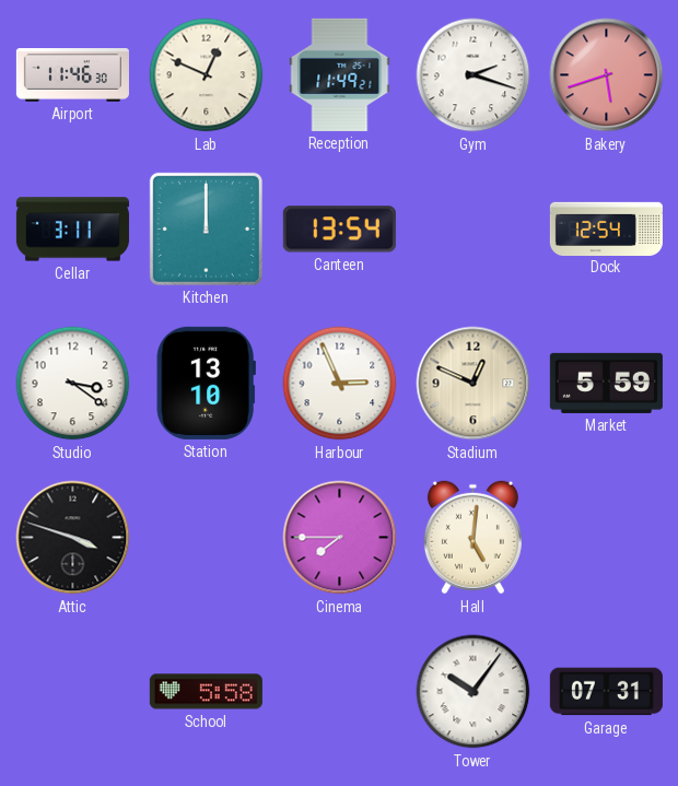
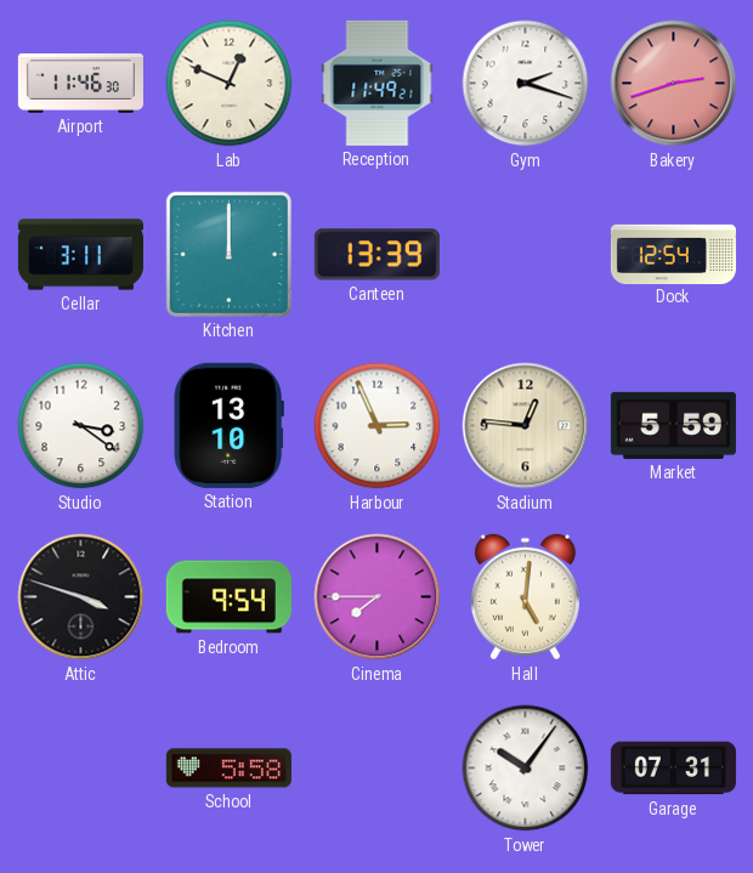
Bakery: 5:42 -> 2:42
Canteen: 13:54 -> 13:39
Stadium: 12:49 -> 12:46
Bedroom: none -> 9:54
